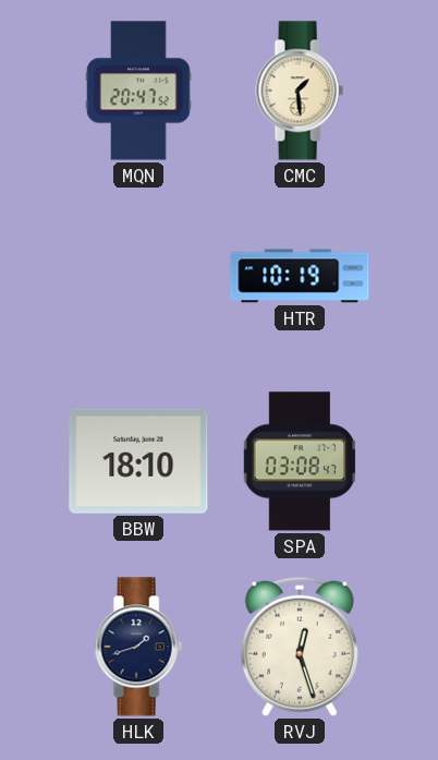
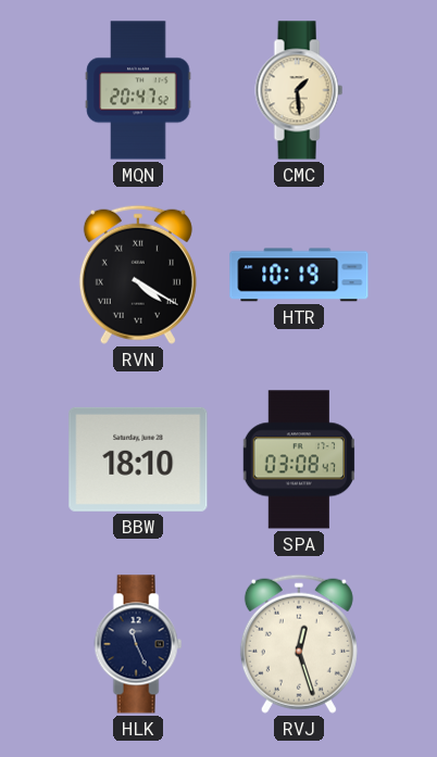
RVN: none -> 4:20
HLK: 1:42 -> 11:26
